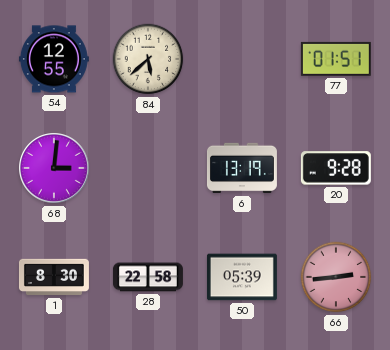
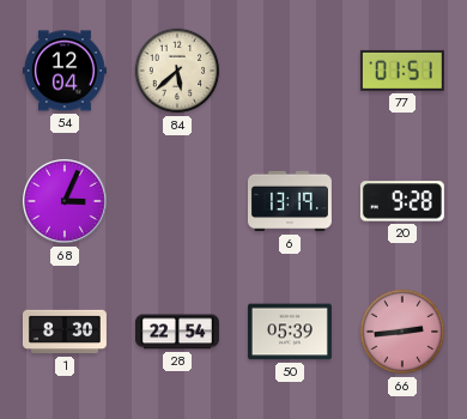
54: 12:55 -> 12:04
68: 3:01 -> 3:04
28: 22:58 -> 22:54
